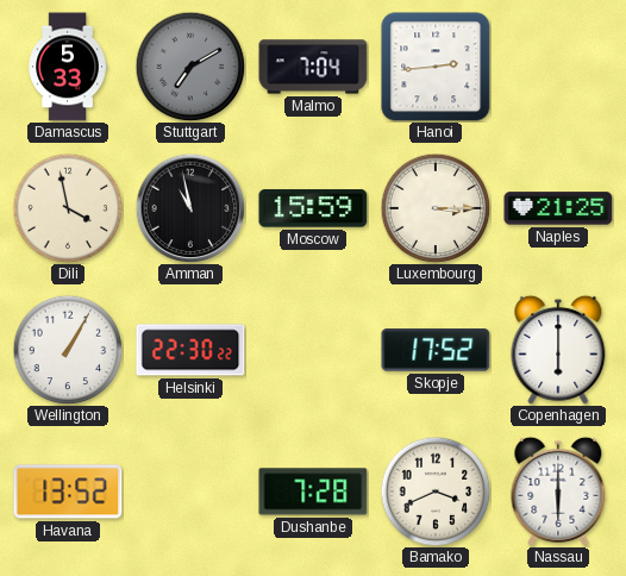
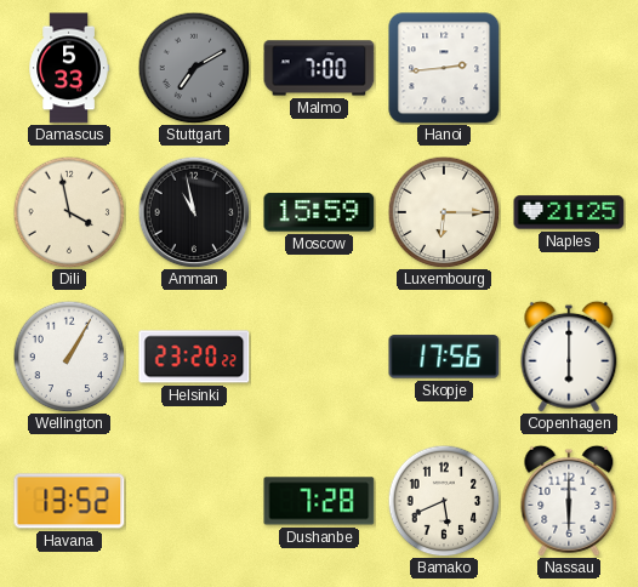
Malmo: 7:04 -> 7:00
Luxembourg: 3:15 -> 6:15
Helsinki: 22:30 -> 23:20
Skopje: 17:52 -> 17:56
Bamako: 3:41 -> 5:41
